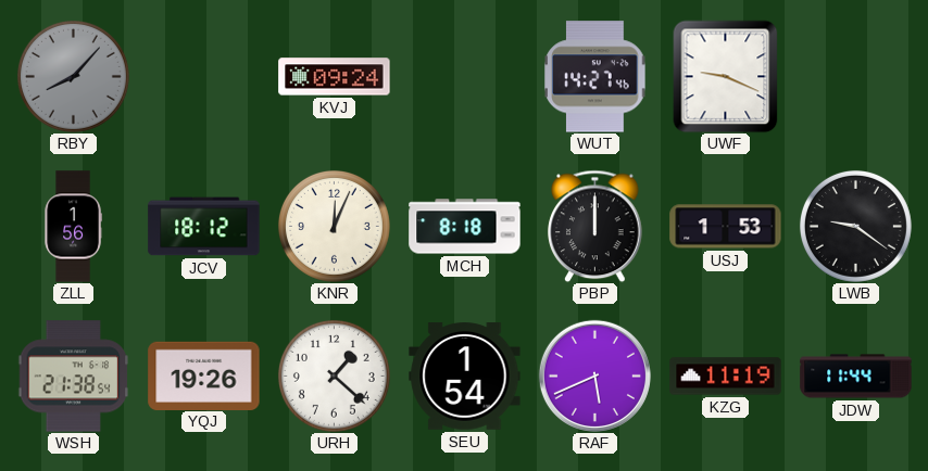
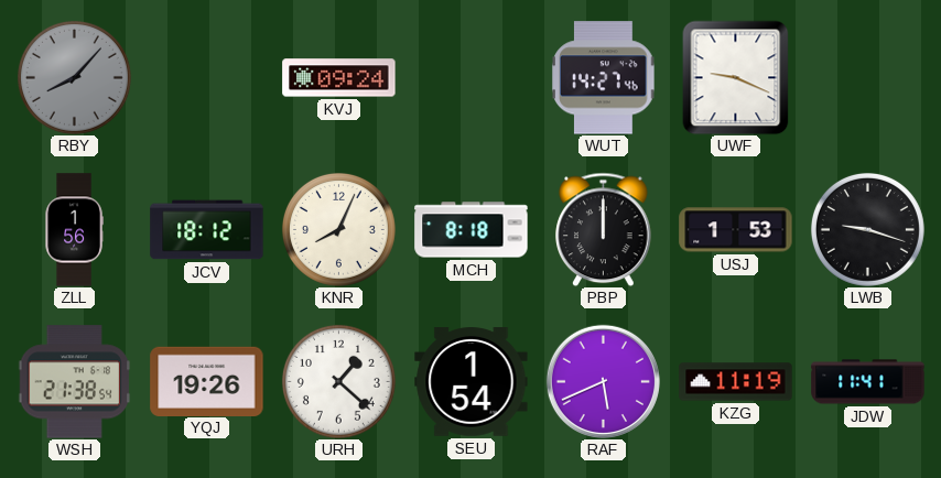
KNR: 12:04 -> 8:04
LWB: 9:21 -> 9:18
JDW: 11:44 -> 11:41
